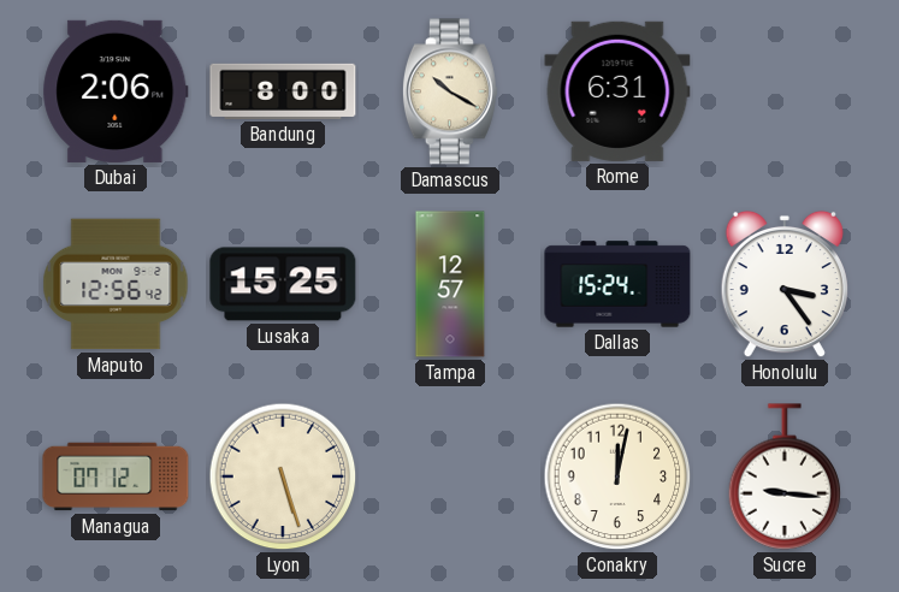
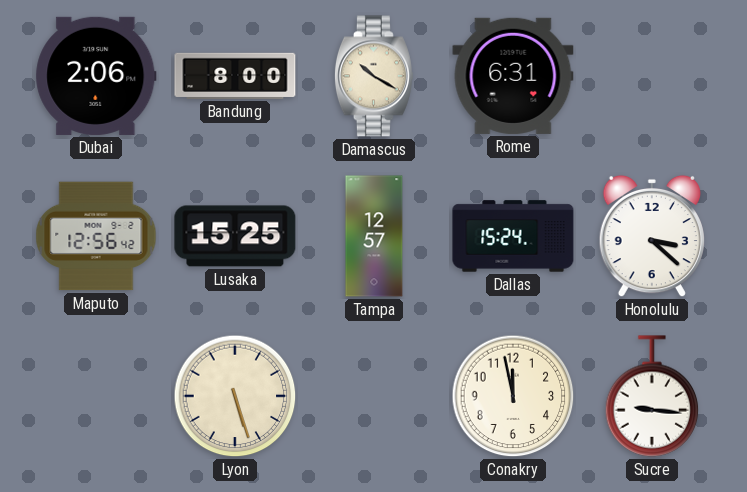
Honolulu: 3:24 -> 3:22
Managua: 07:12 -> none
Conakry: 12:02 -> 11:58
